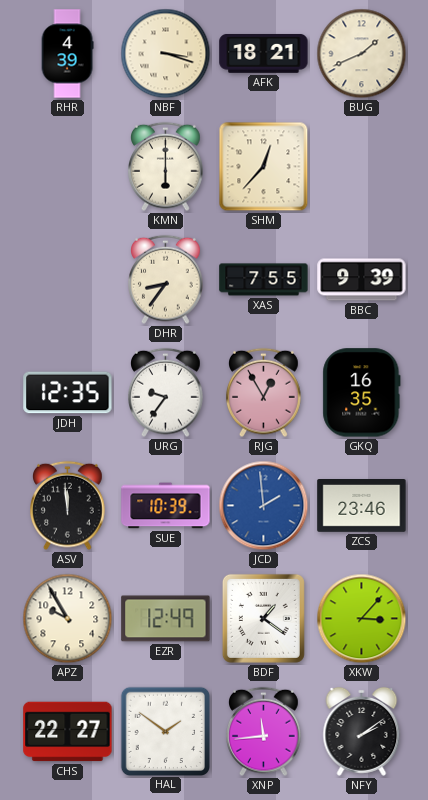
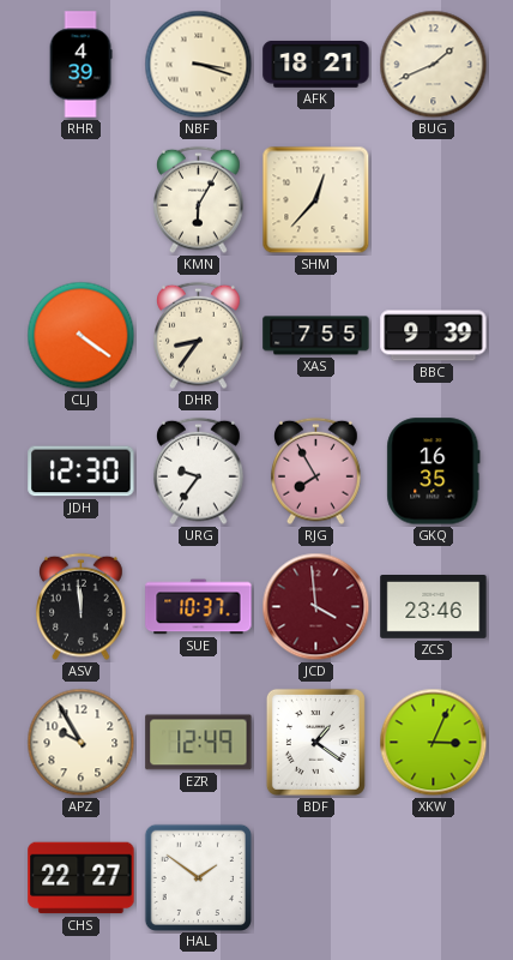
KMN: 6:00 -> 6:05
CLJ: none -> 4:21
JDH: 12:35 -> 12:30
RJG: 12:55 -> 7:55
SUE: 10:39 -> 10:37
JCD: 1:59 -> 3:59
JCD dial: blue -> burgundy
XKW: 3:07 -> 3:04
XNP: 11:44 -> none
NFY: 2:09 -> none
